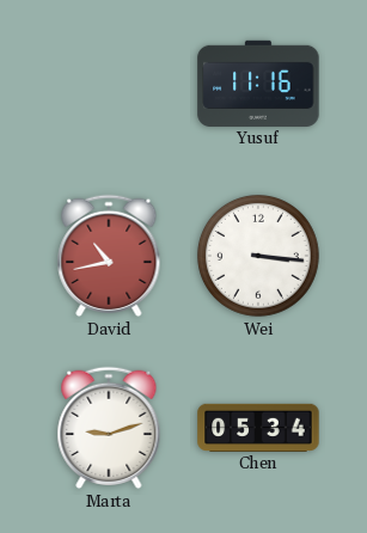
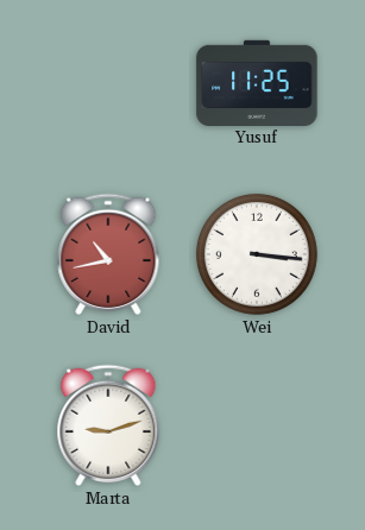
Yusuf: 11:16 -> 11:25
Chen: 05:34 -> none
